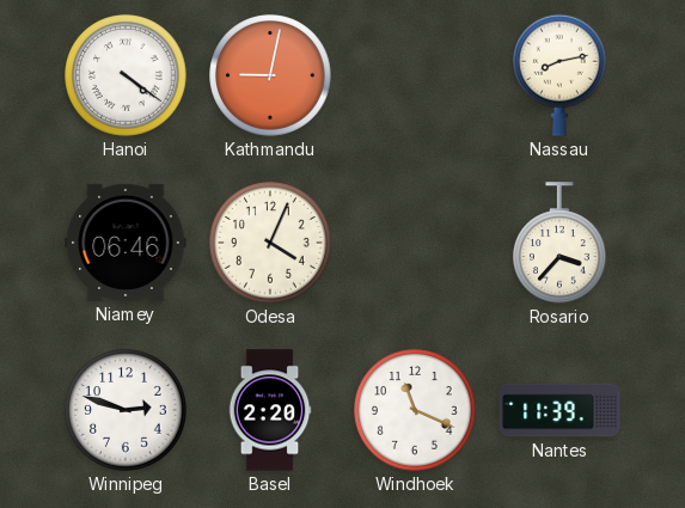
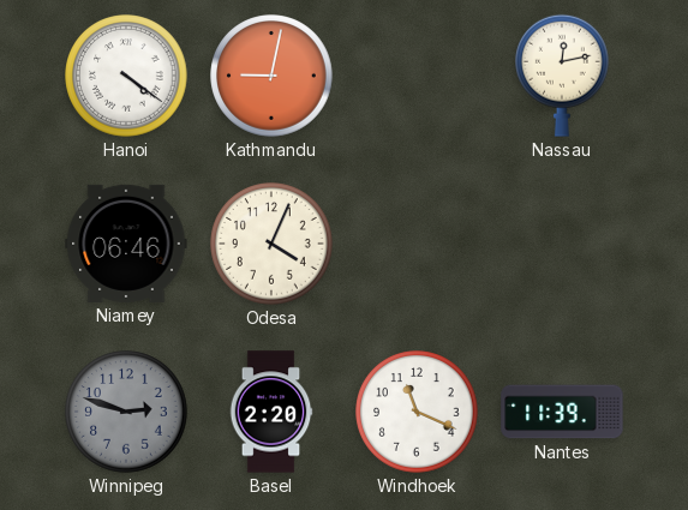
Nassau: 8:13 -> 12:13
Rosario: 3:37 -> none
Winnipeg dial: white -> grey
